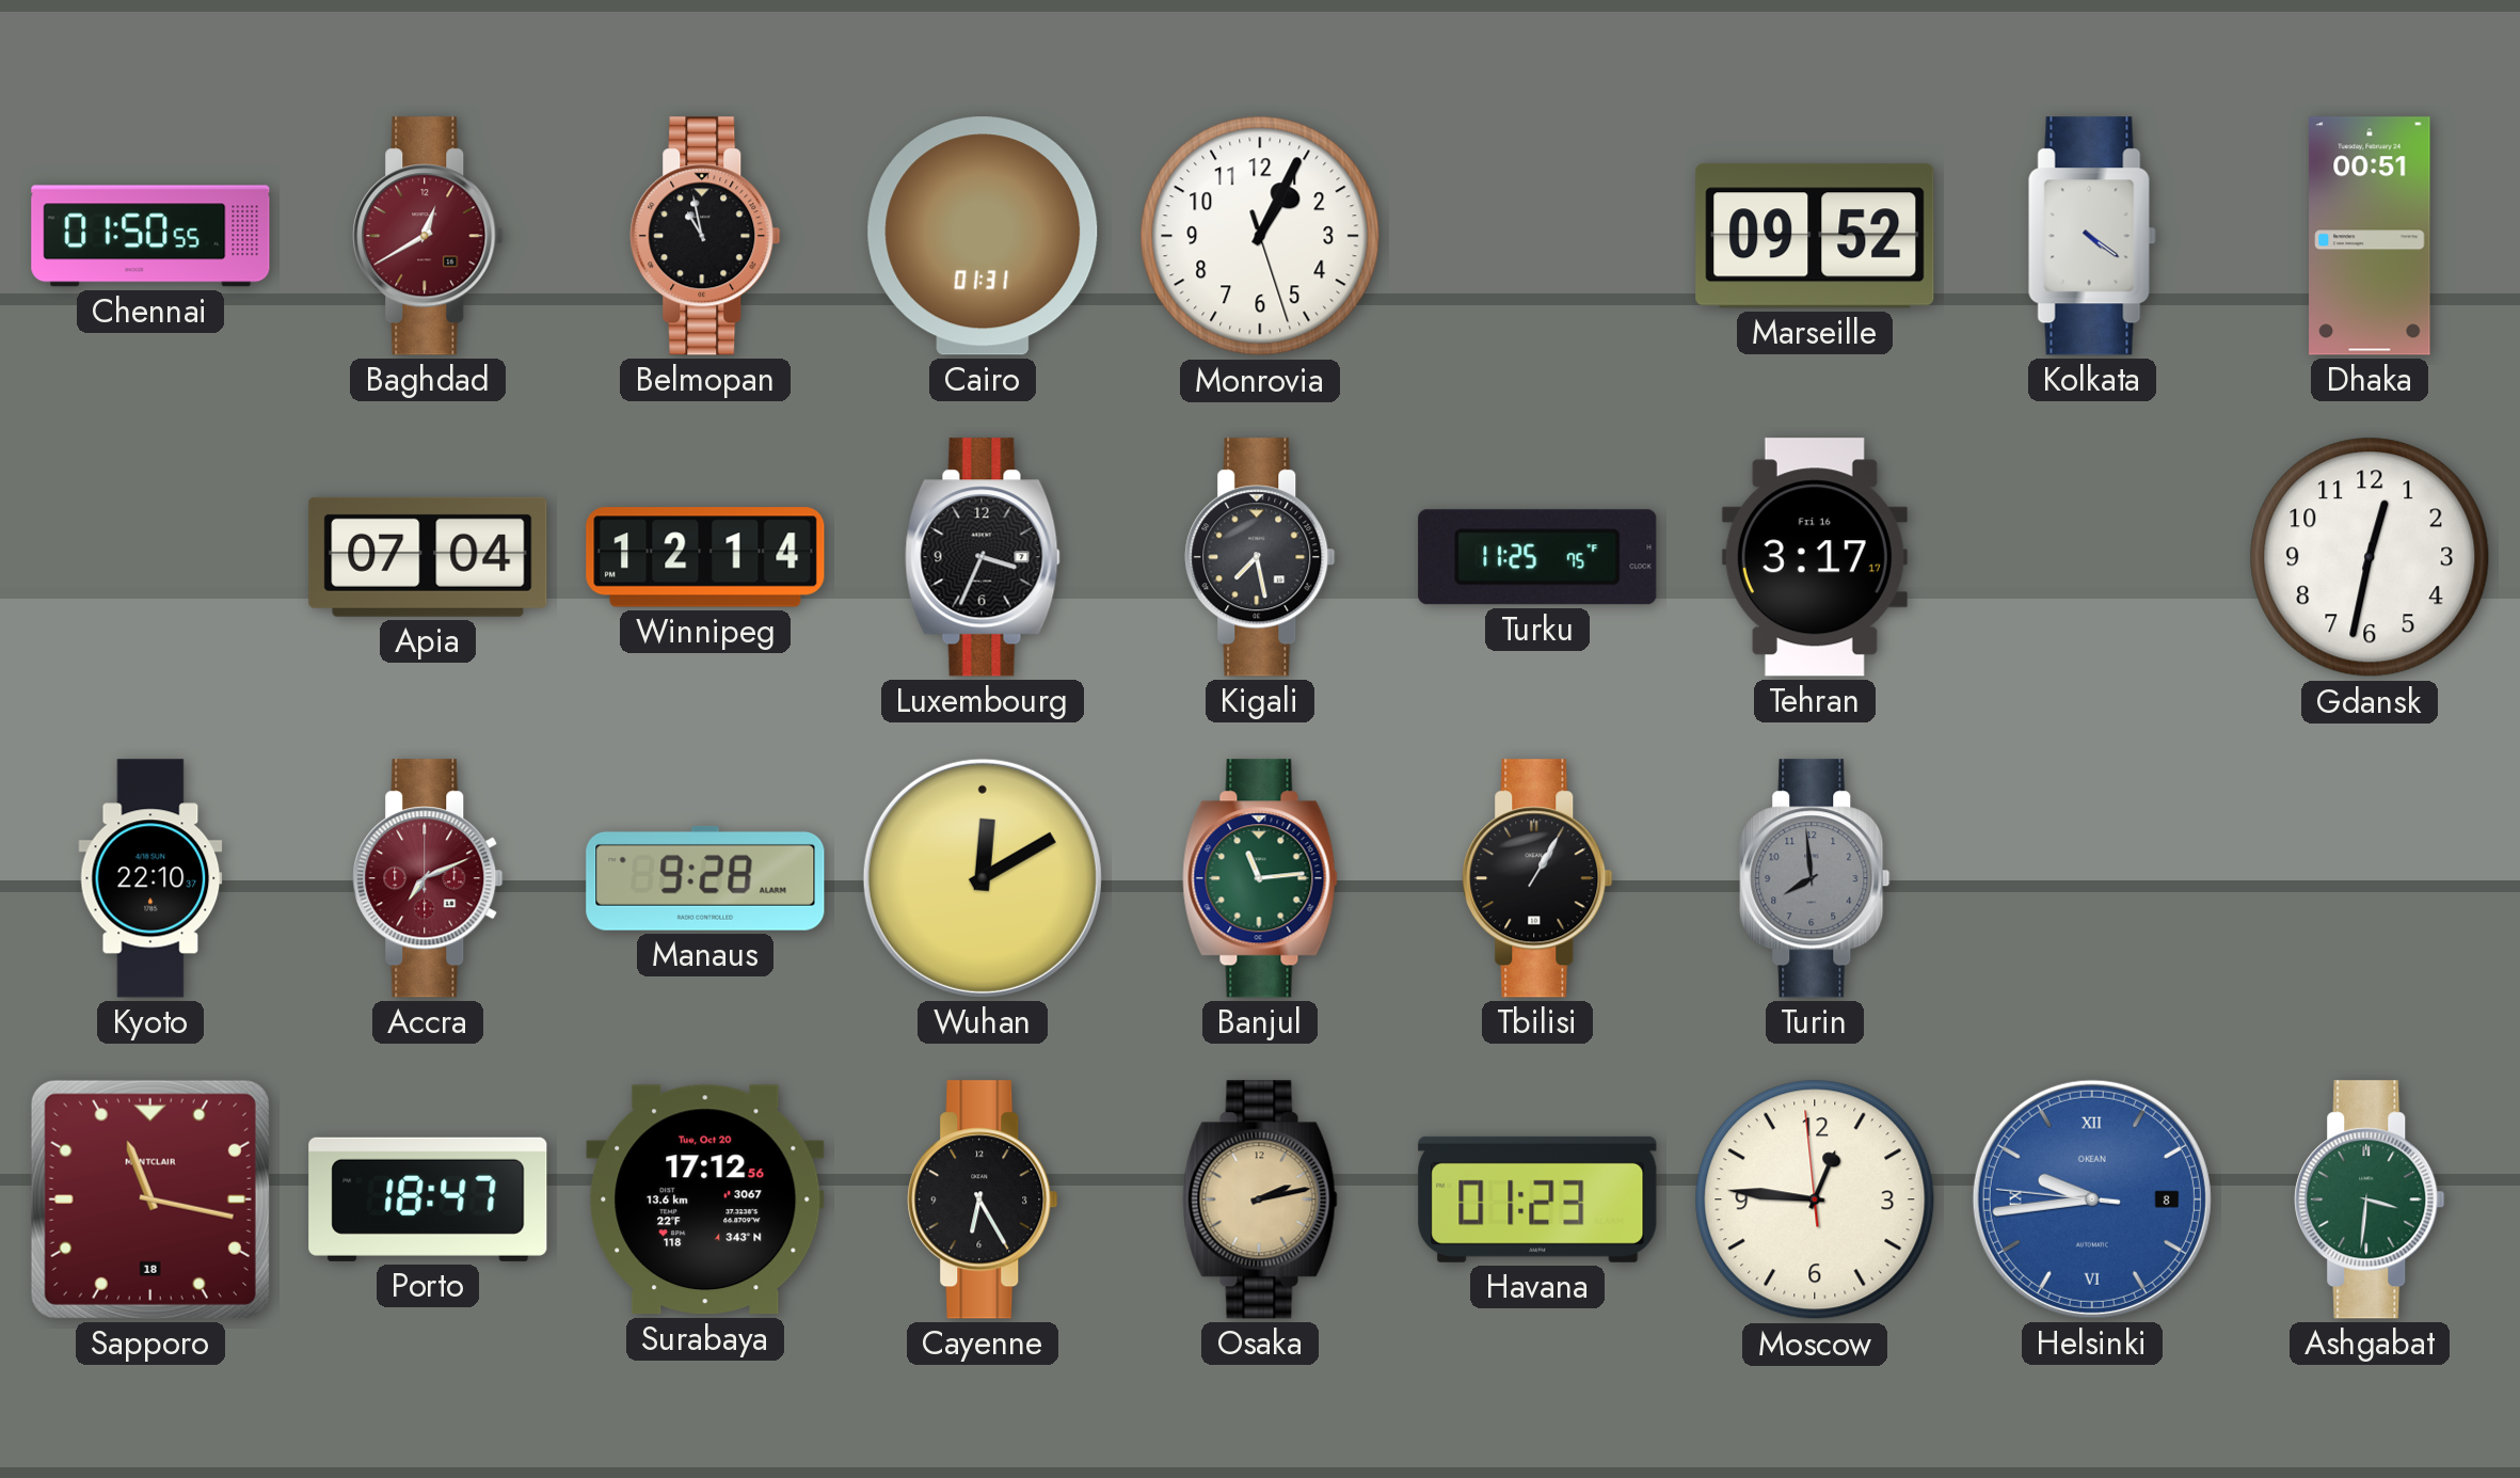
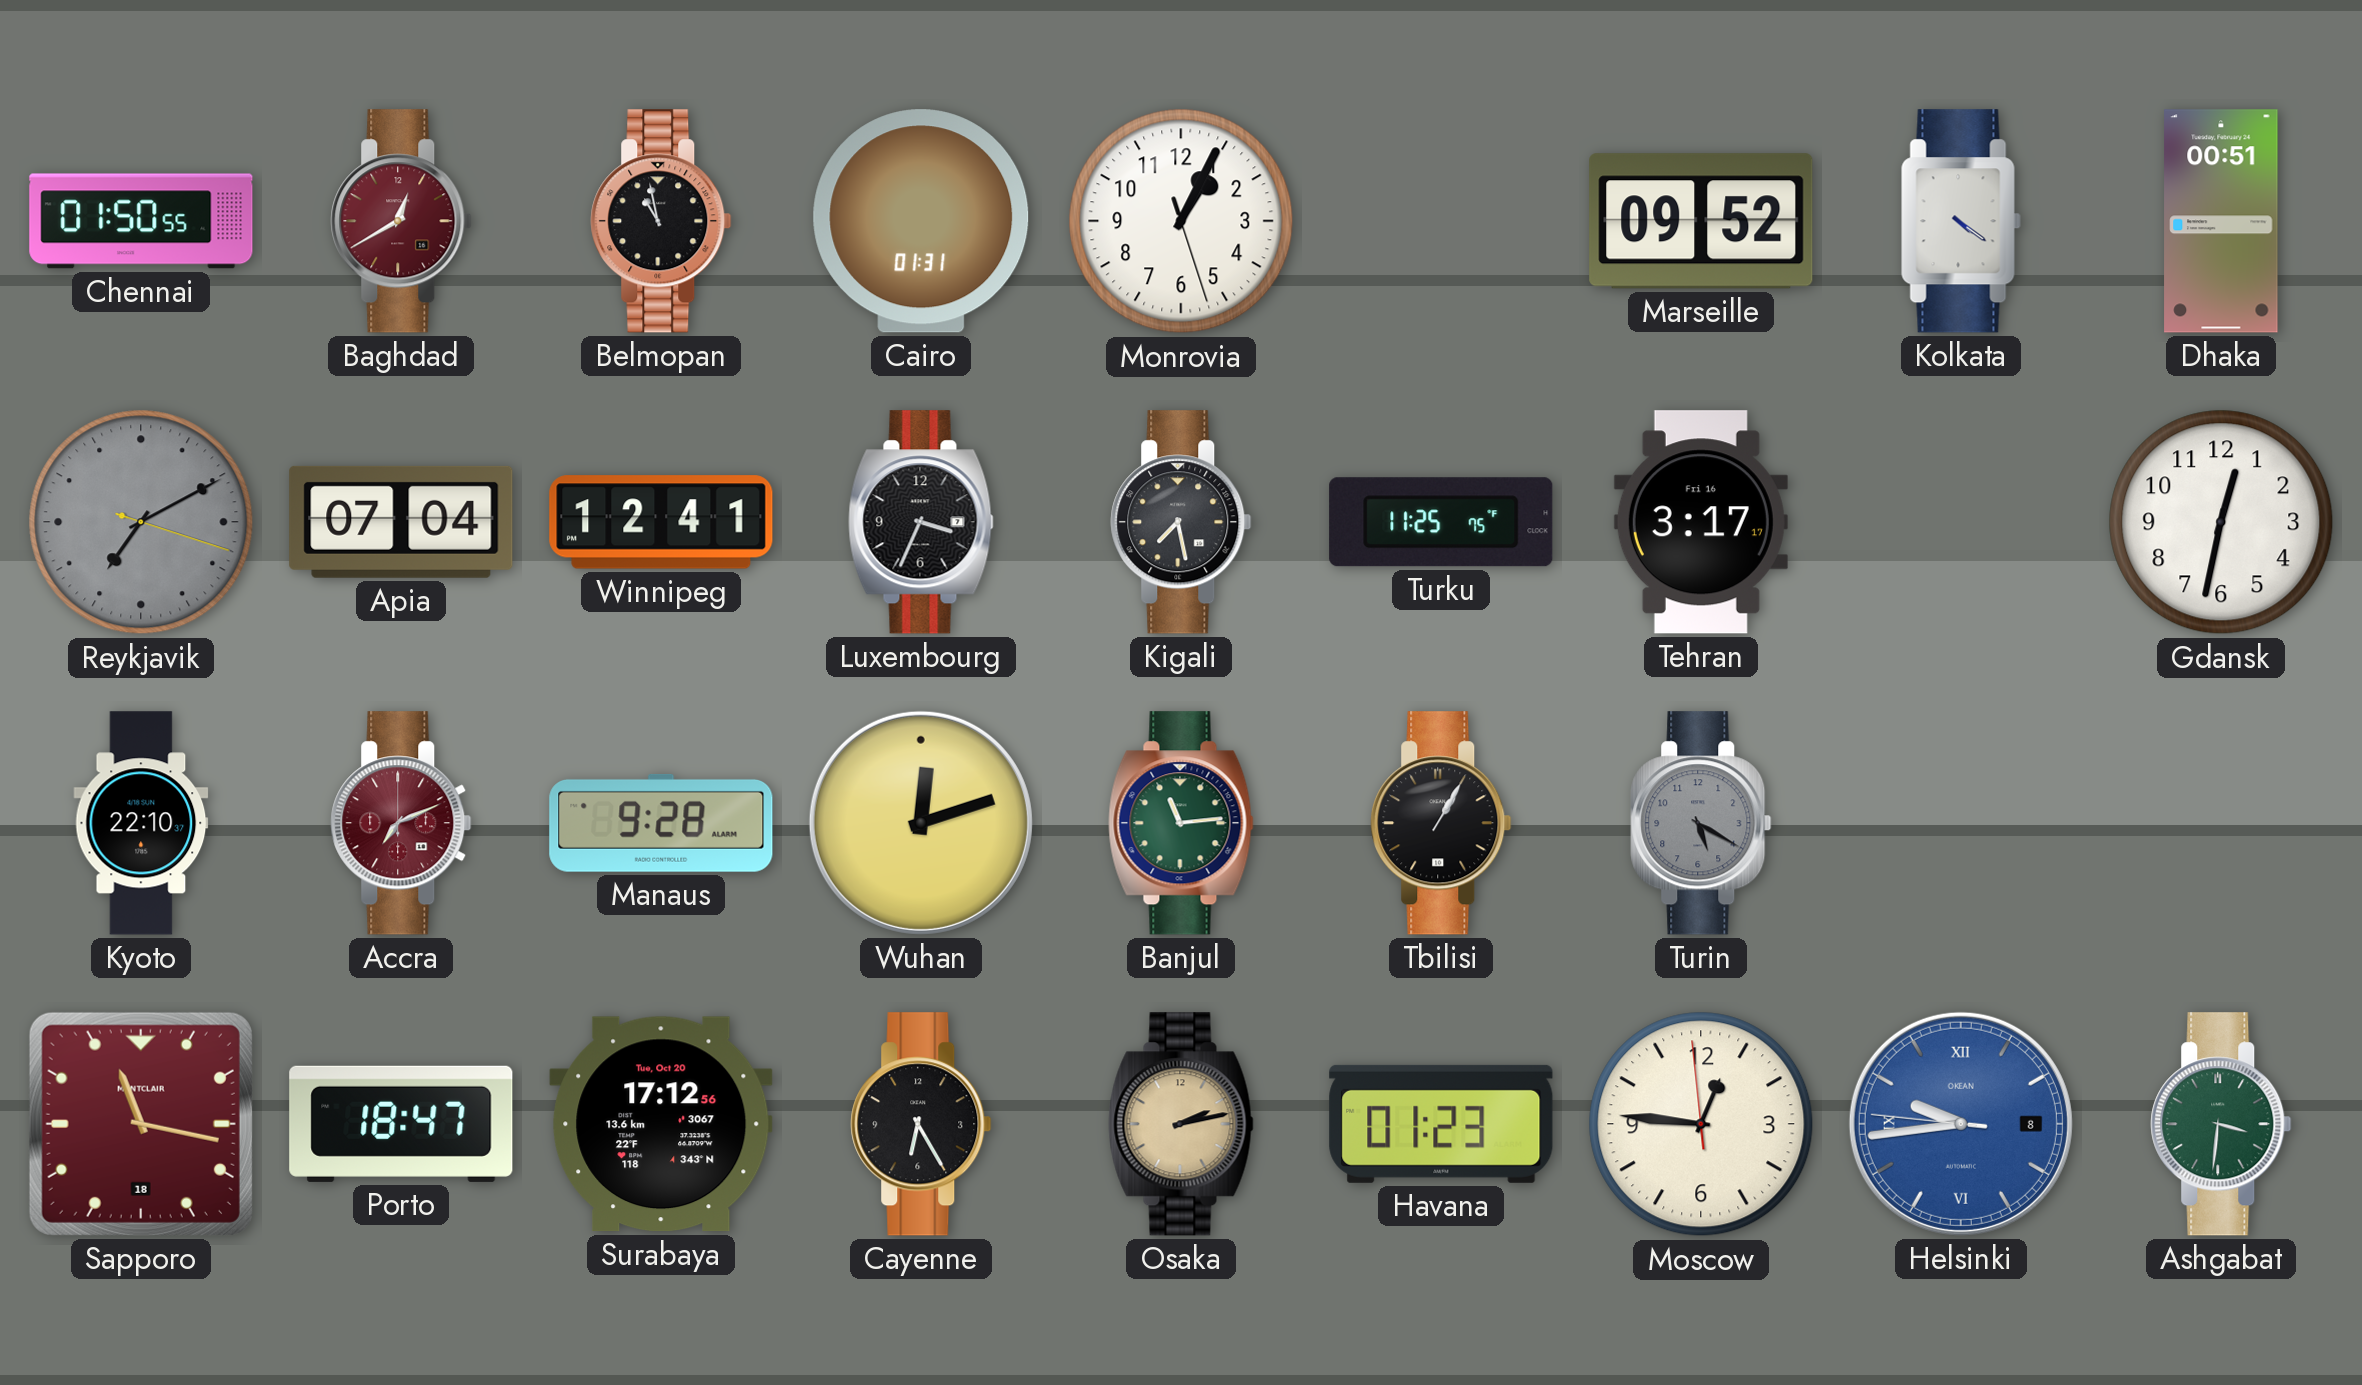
Reykjavik: none -> 7:10
Winnipeg: 12:14 -> 12:41
Wuhan: 12:10 -> 12:12
Turin: 7:59 -> 5:20
